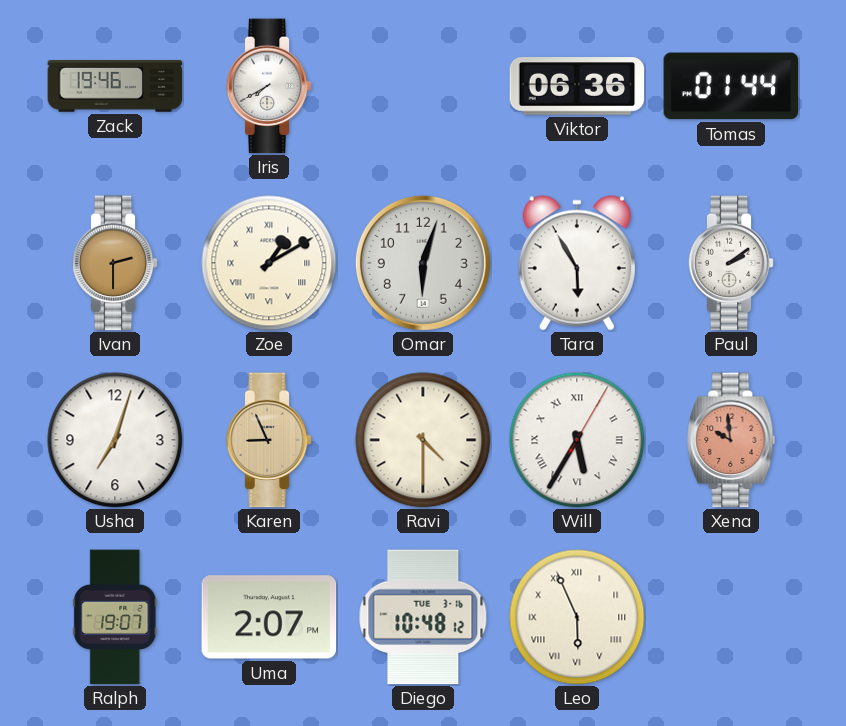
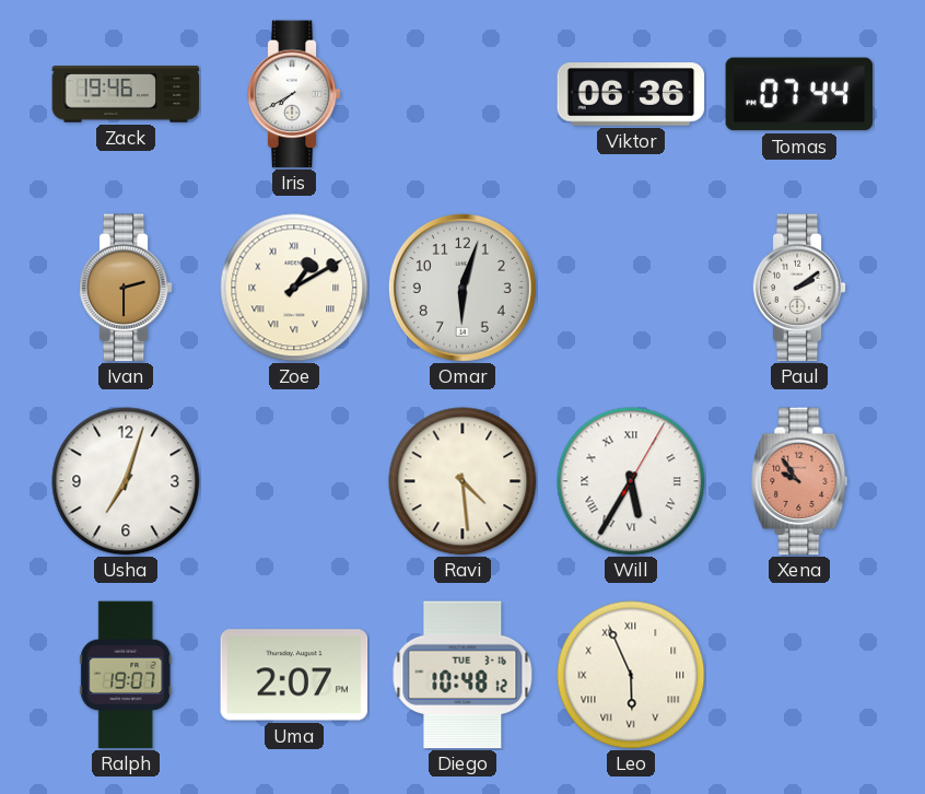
Tomas: 01:44 -> 07:44
Tara: 5:55 -> none
Karen: 8:56 -> none
Ravi: 4:30 -> 4:29
Xena: 9:59 -> 9:54
